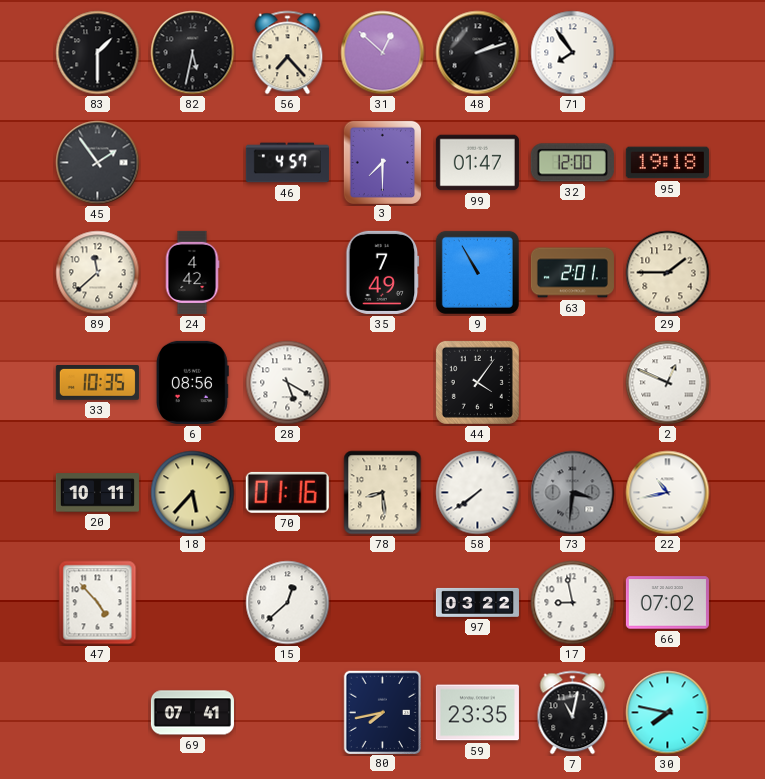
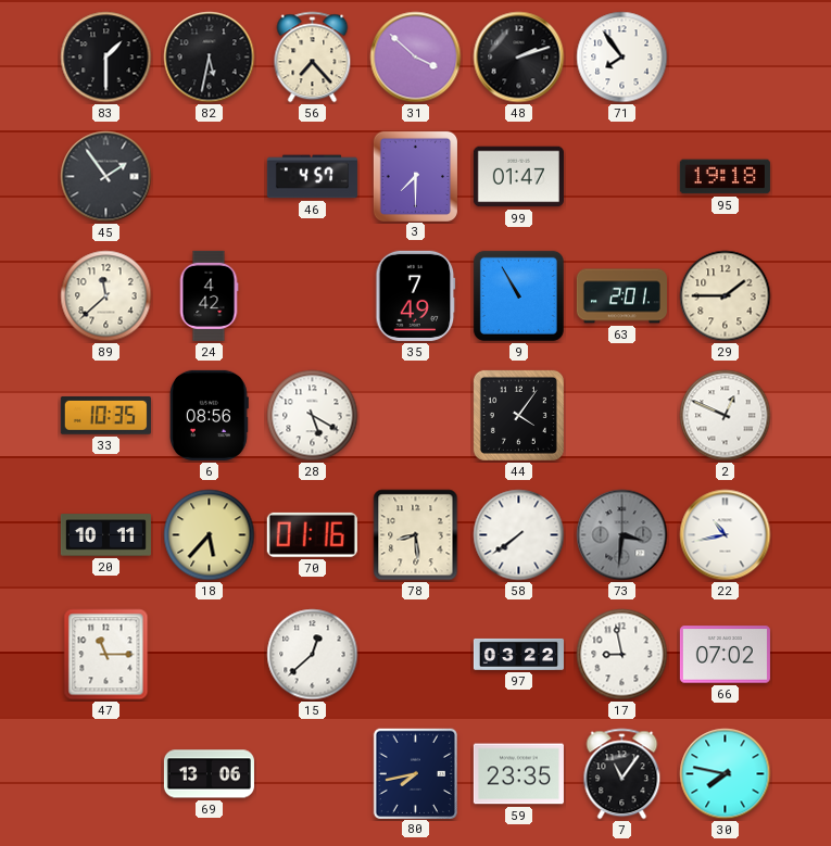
31: 12:52 -> 3:52
32: 12:00 -> none
47: 4:53 -> 11:15
69: 07:41 -> 13:06
7: 11:02 -> 11:06
